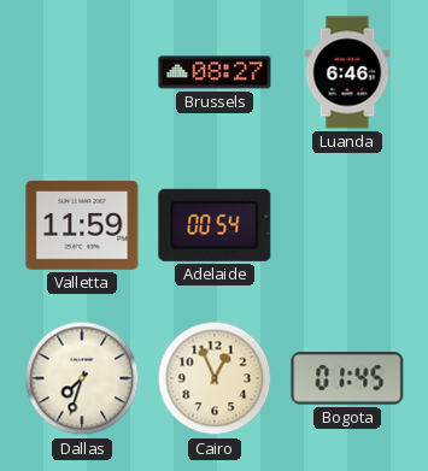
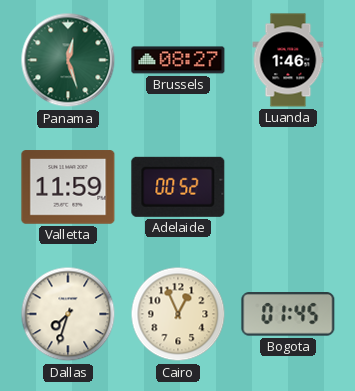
Panama: none -> 12:27
Luanda: 6:46 -> 1:46
Adelaide: 00:54 -> 00:52
